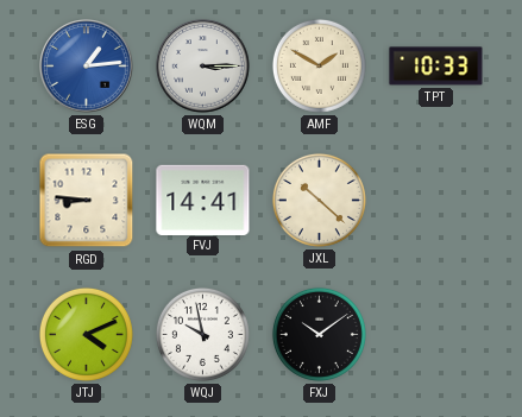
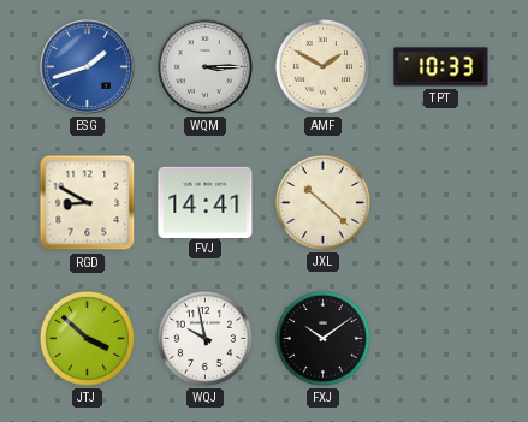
ESG: 1:14 -> 1:42
RGD: 8:46 -> 8:50
JTJ: 4:11 -> 3:52
